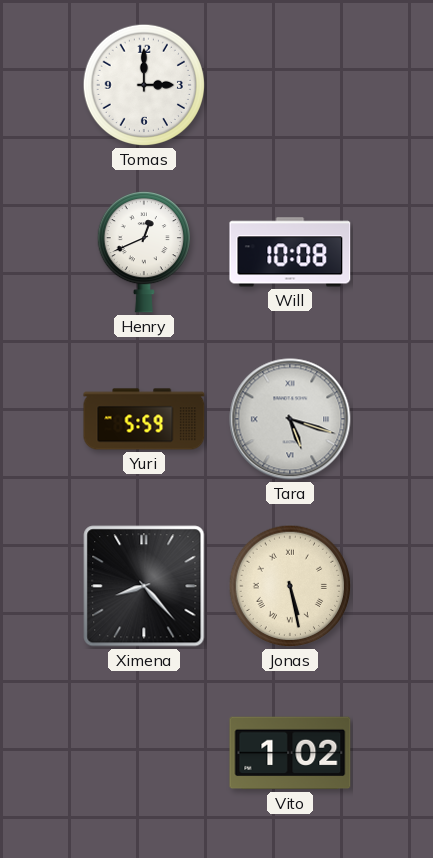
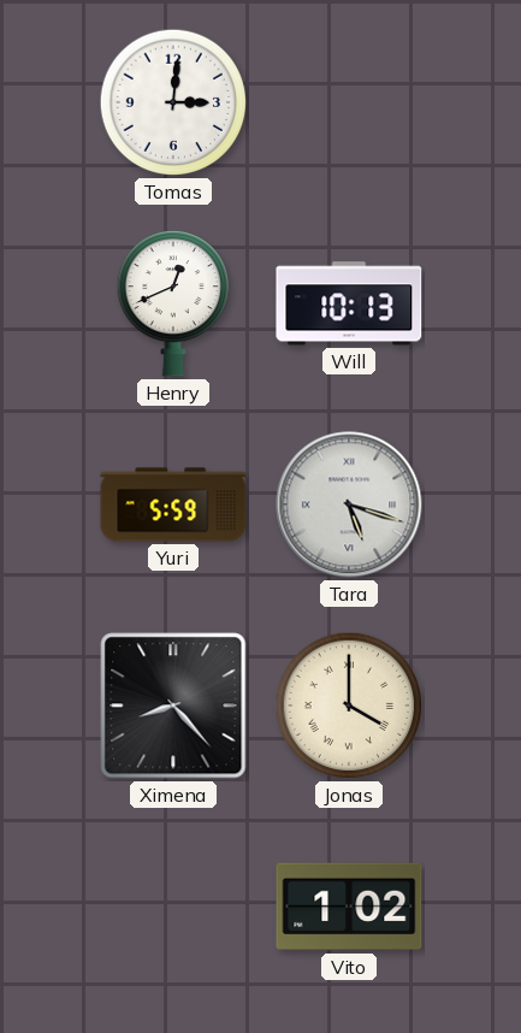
Tomas: 3:00 -> 3:01
Will: 10:08 -> 10:13
Jonas: 5:28 -> 4:00
